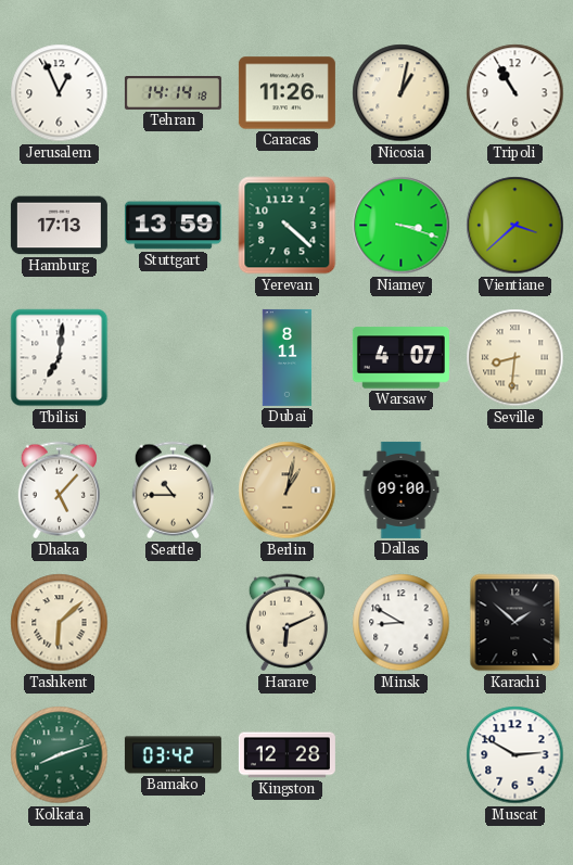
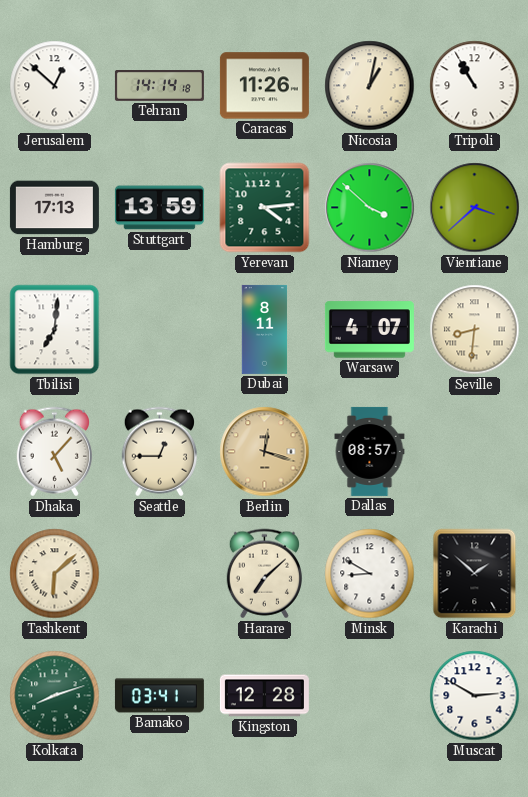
Jerusalem: 12:56 -> 12:52
Yerevan: 4:22 -> 4:14
Niamey: 3:18 -> 3:52
Seattle: 10:45 -> 12:45
Berlin: 1:02 -> 12:18
Dallas: 09:00 -> 08:57
Harare: 6:11 -> 7:08
Bamako: 03:42 -> 03:41
